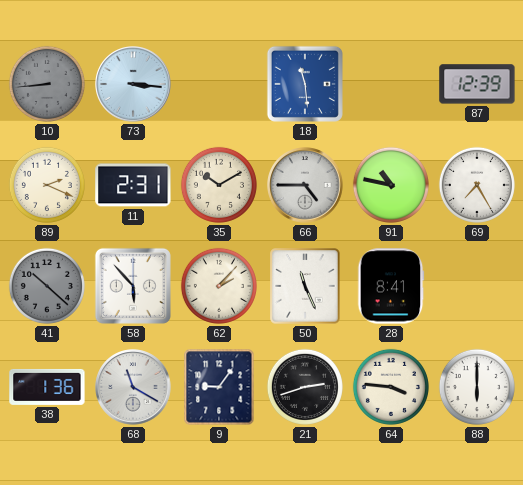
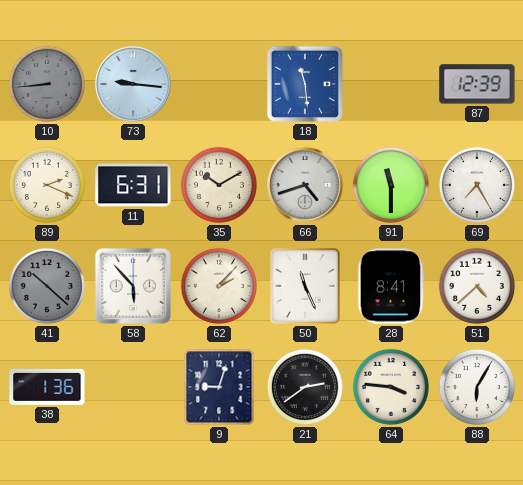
73: 3:16 -> 9:16
11: 2:31 -> 6:31
66: 4:45 -> 4:42
91: 10:47 -> 11:30
51: none -> 4:38
68: 11:20 -> none
9: 9:06 -> 9:03
21: 2:42 -> 2:39
88: 6:00 -> 6:05
